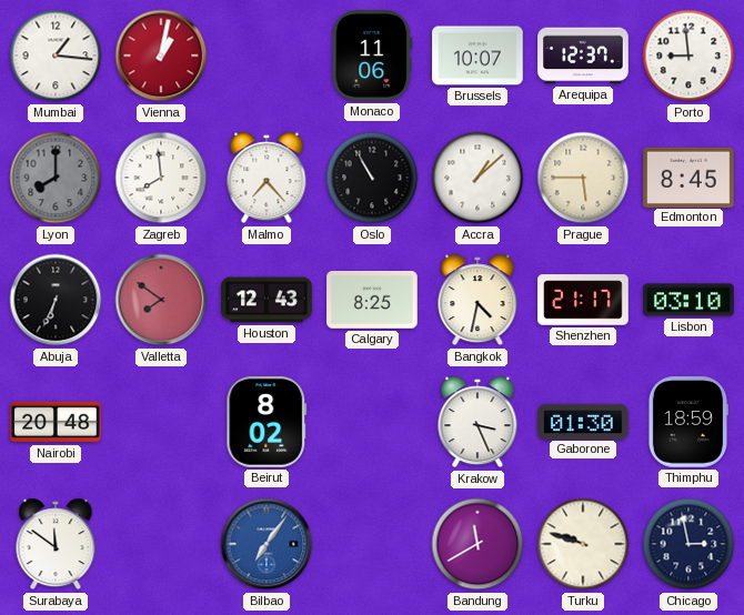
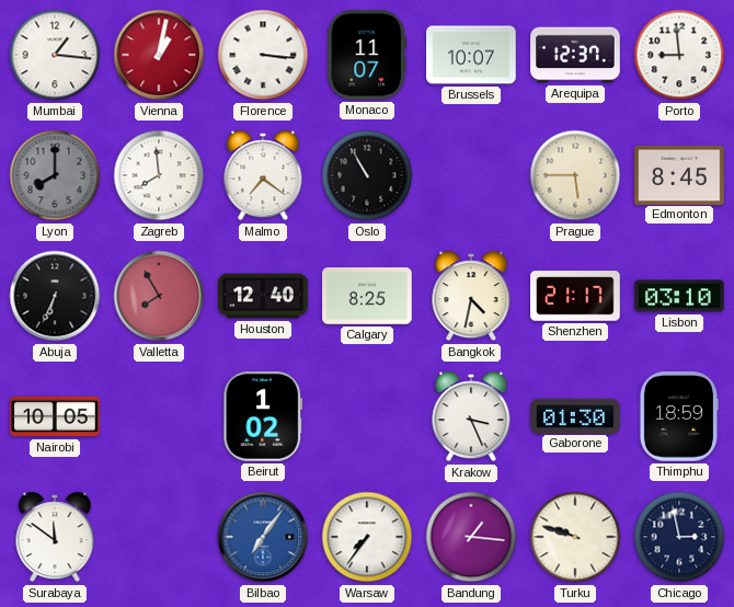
Florence: none -> 3:16
Monaco: 11:06 -> 11:07
Malmo: 7:23 -> 7:21
Accra: 1:08 -> none
Valletta: 7:51 -> 7:55
Houston: 12:43 -> 12:40
Nairobi: 20:48 -> 10:05
Beirut: 8:02 -> 1:02
Warsaw: none -> 7:36
Bandung: 11:40 -> 1:16
